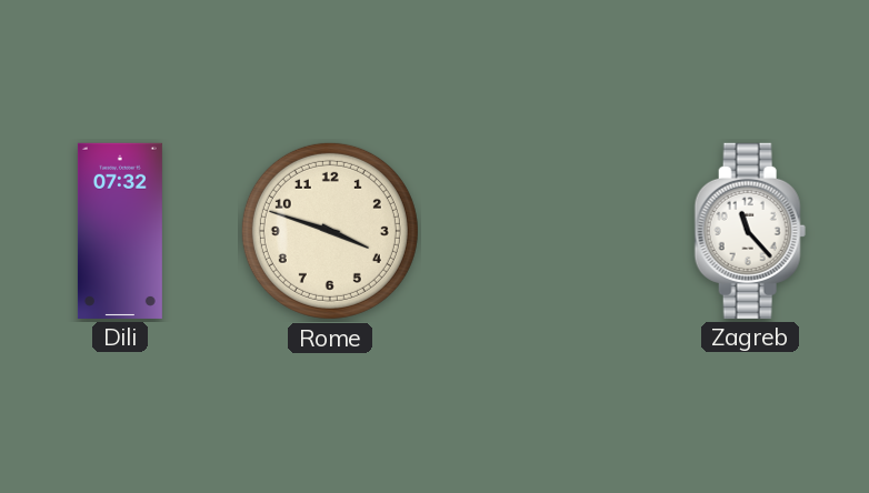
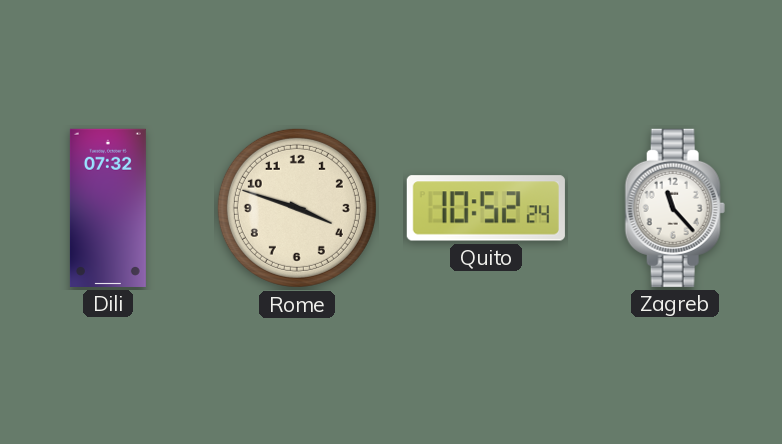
Quito: none -> 10:52
